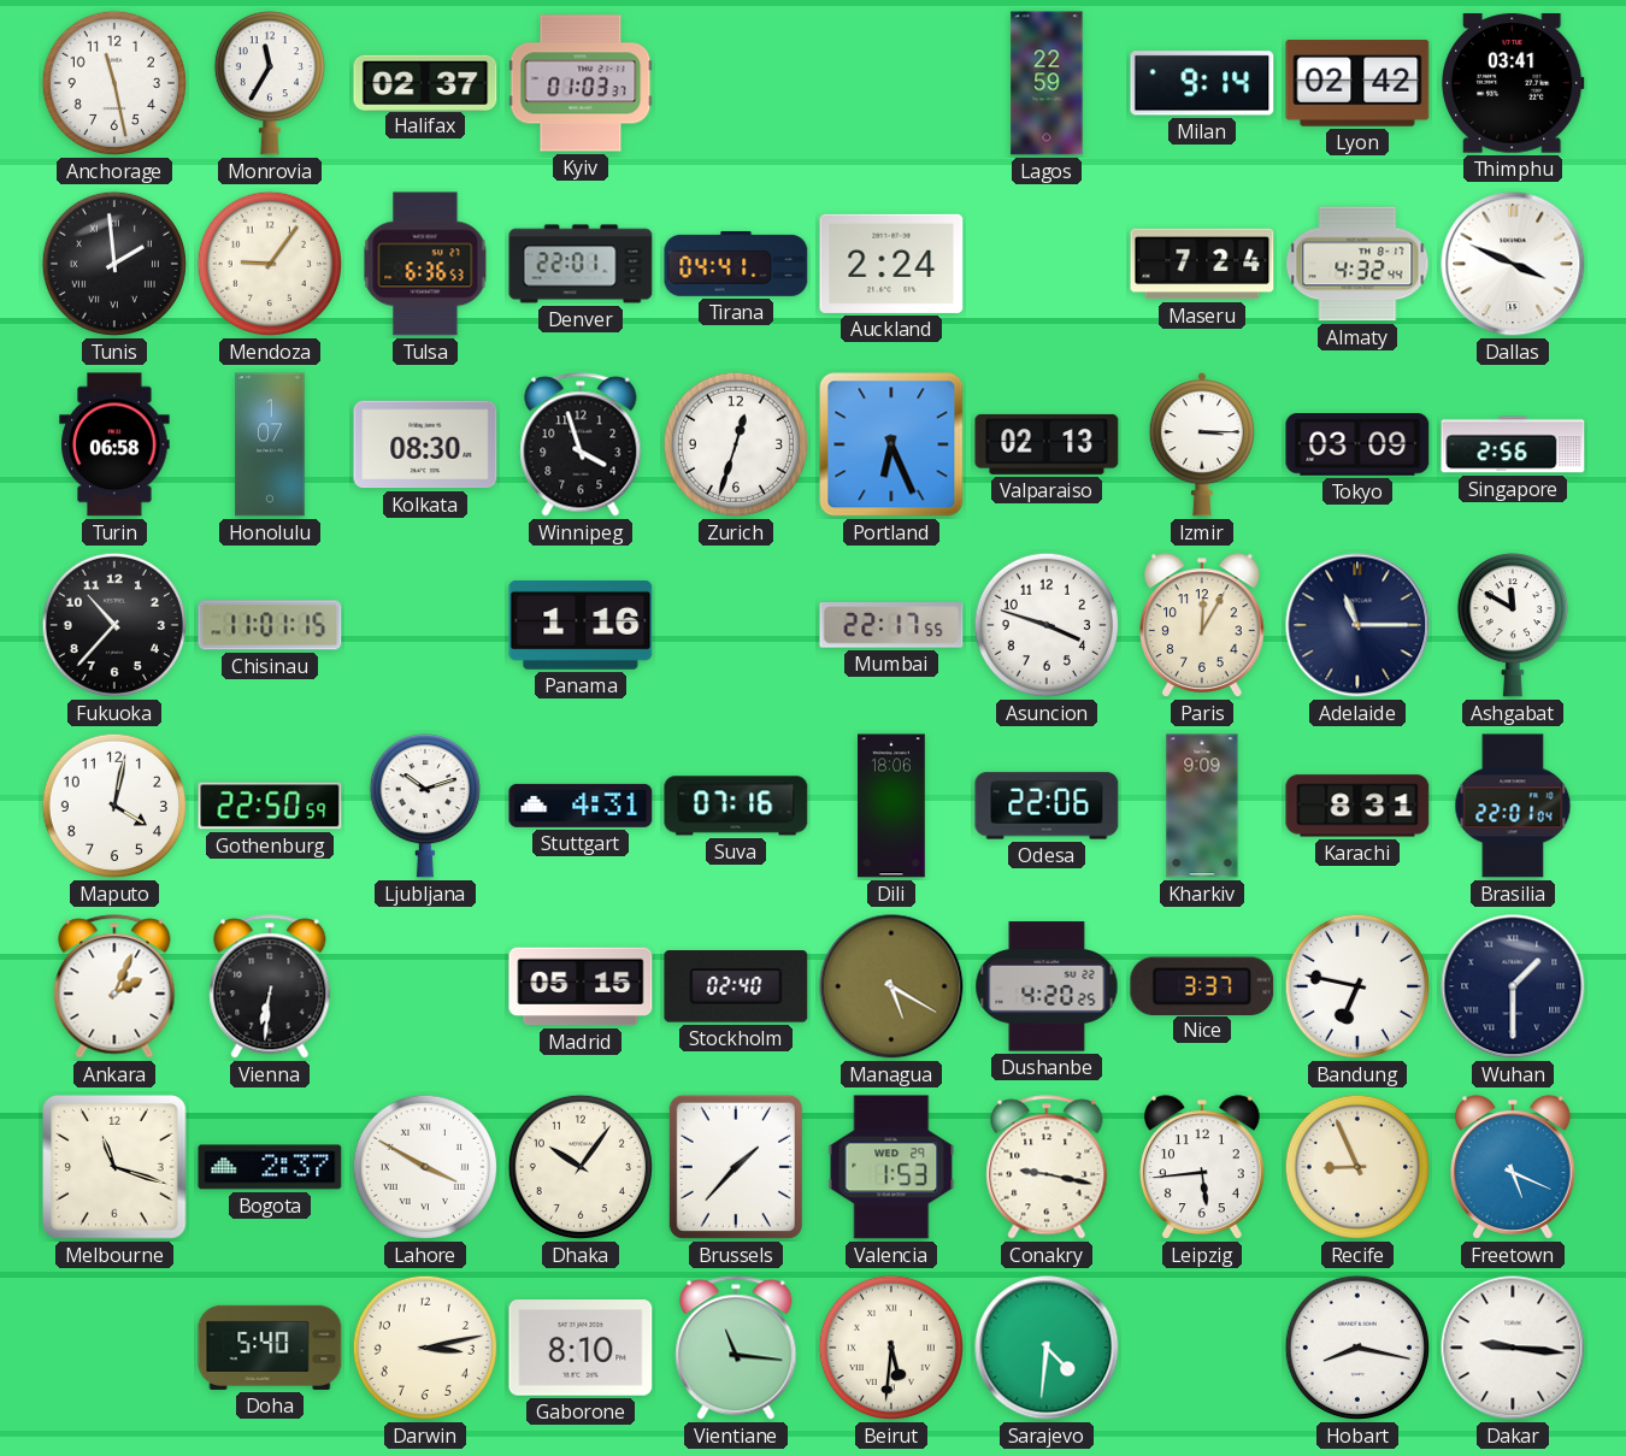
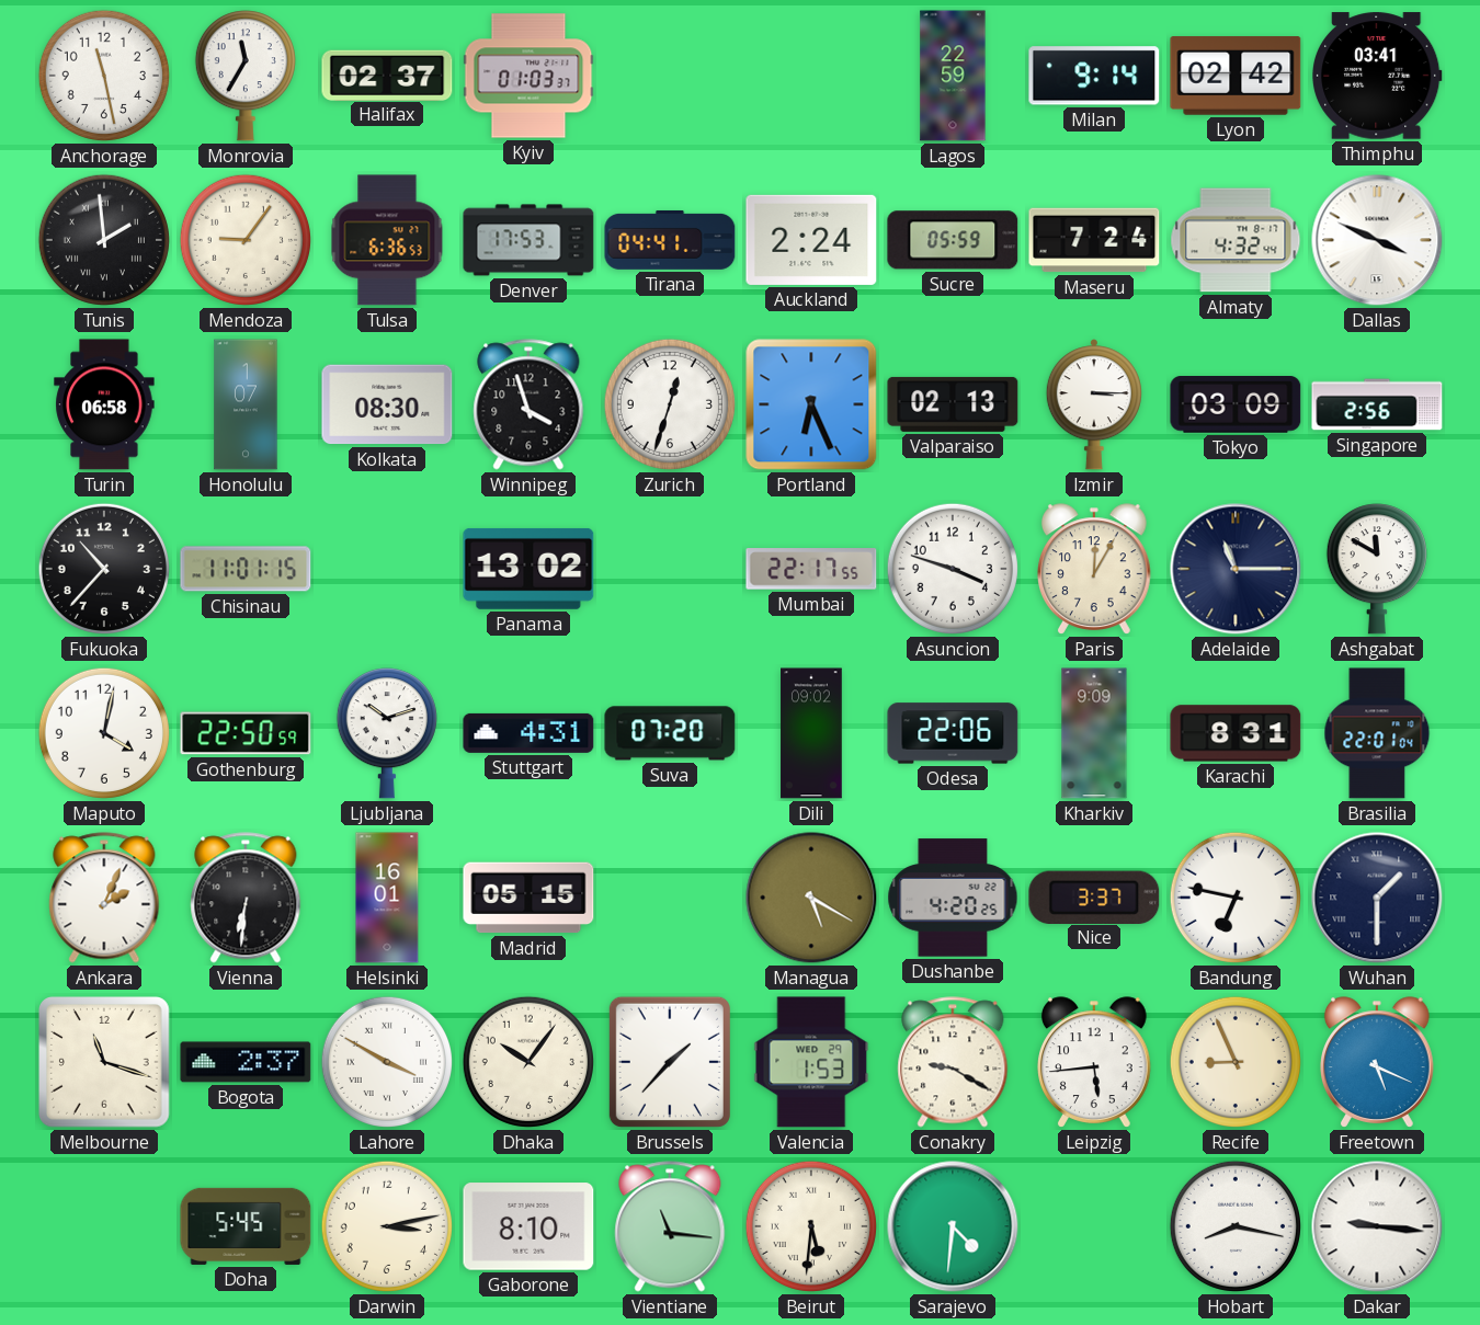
Denver: 22:01 -> 17:53
Sucre: none -> 05:59
Panama: 1:16 -> 13:02
Suva: 07:16 -> 07:20
Dili: 18:06 -> 09:02
Helsinki: none -> 16:01
Stockholm: 02:40 -> none
Conakry: 9:17 -> 9:20
Doha: 5:40 -> 5:45
